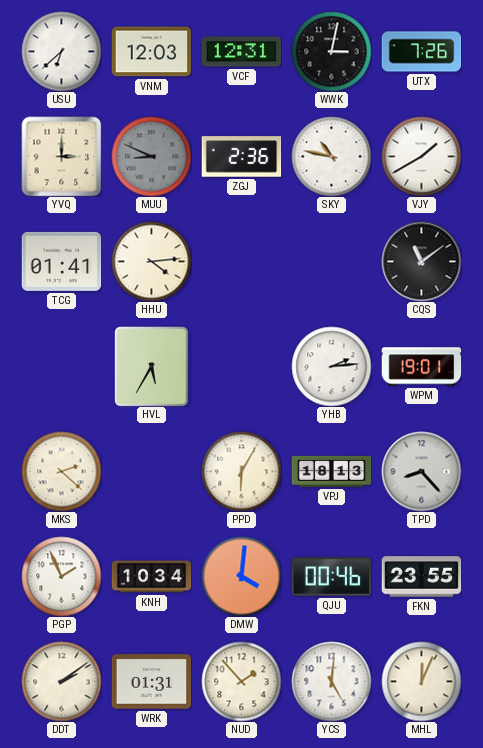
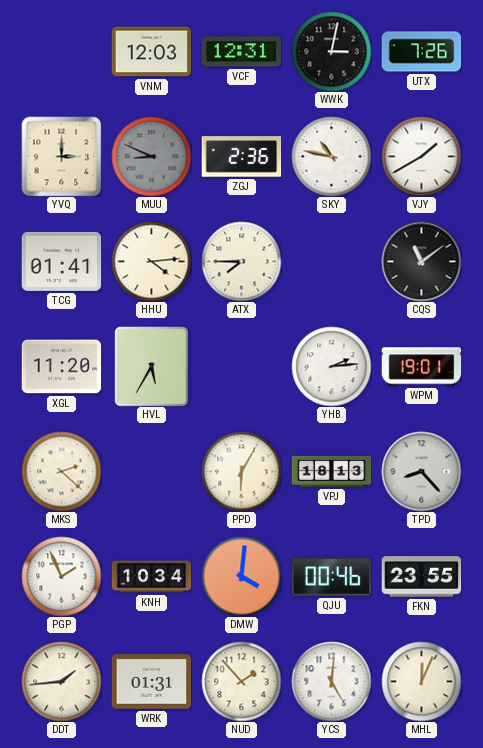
USU: 6:38 -> none
ATX: none -> 7:45
XGL: none -> 11:20
DDT: 2:09 -> 1:44
